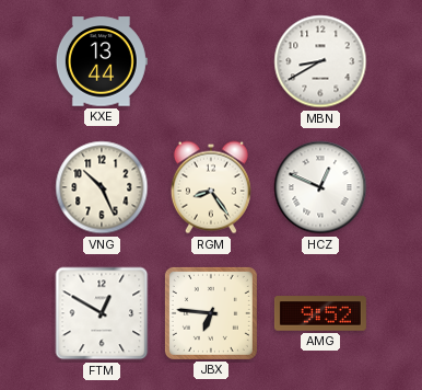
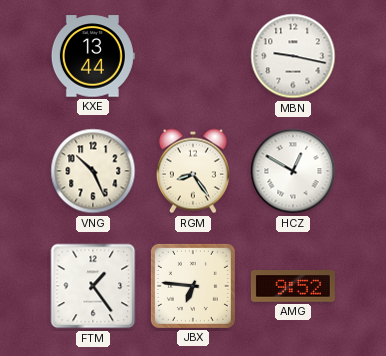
MBN: 8:40 -> 9:17
HCZ: 12:49 -> 12:50
FTM: 12:50 -> 1:24
